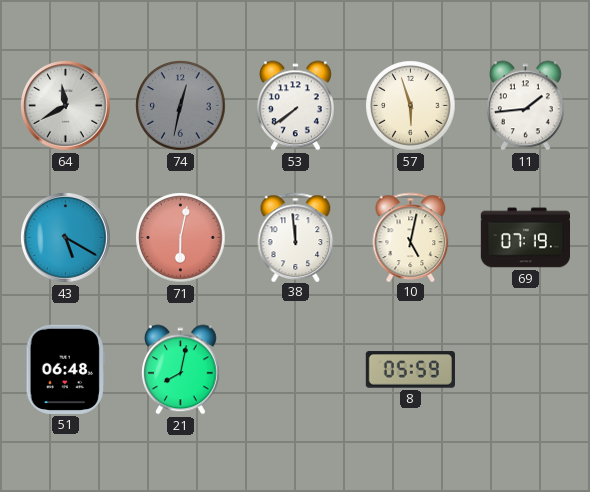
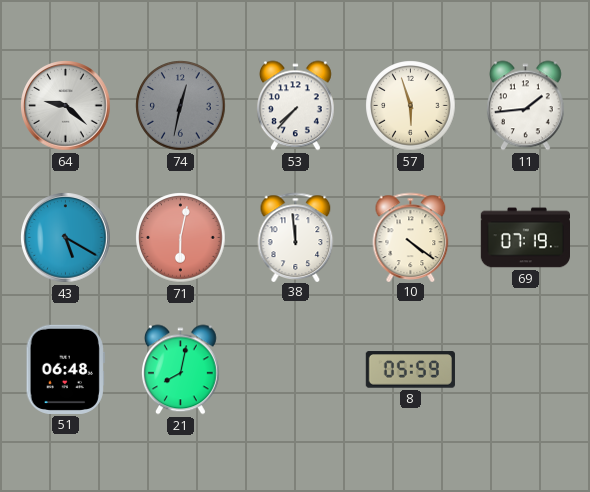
64: 11:40 -> 9:22
53: 7:39 -> 7:37
10: 5:02 -> 4:21
